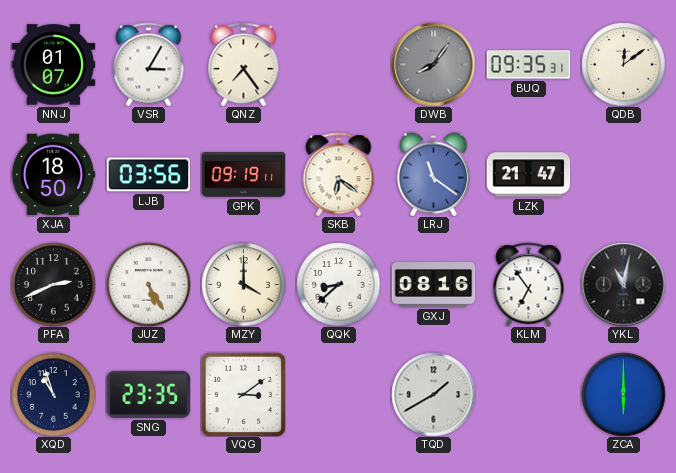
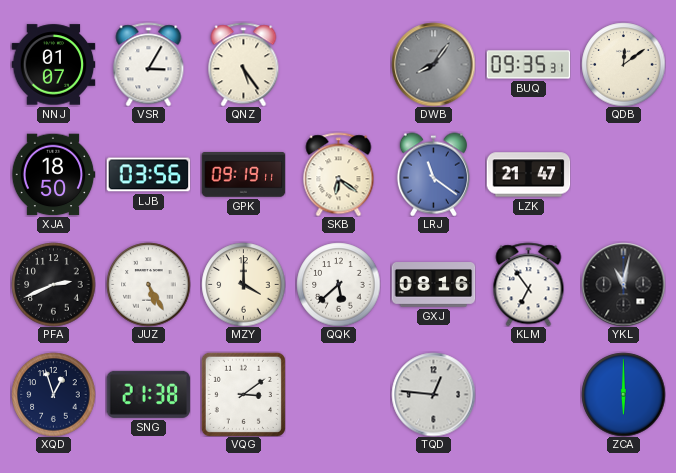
QNZ: 7:24 -> 5:24
QQK: 8:38 -> 5:38
XQD: 10:57 -> 12:57
SNG: 23:35 -> 21:38
TQD: 1:40 -> 12:46
